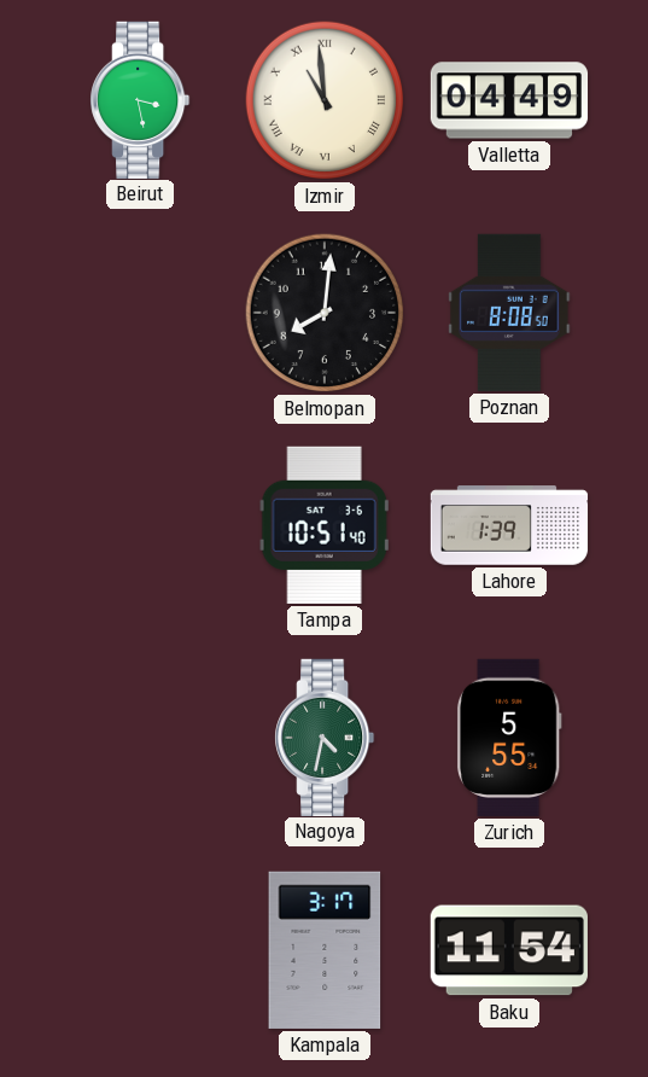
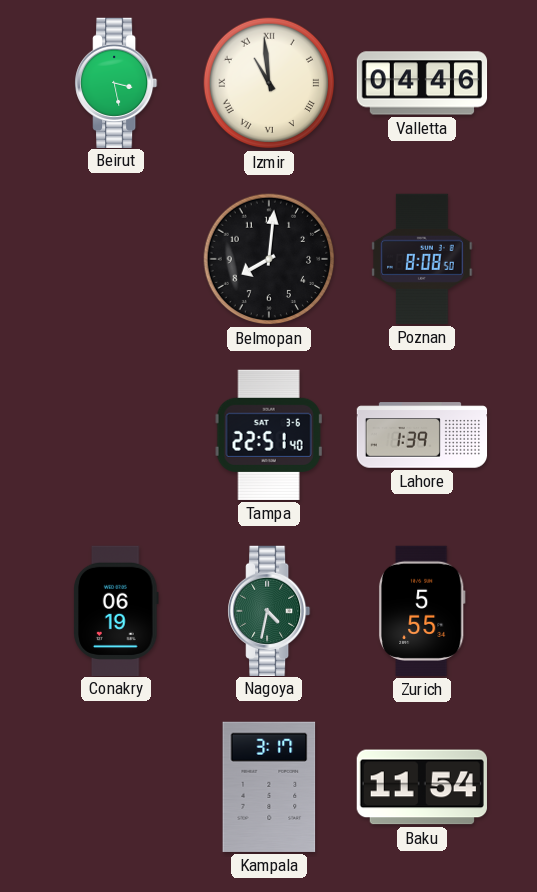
Valletta: 04:49 -> 04:46
Tampa: 10:51 -> 22:51
Conakry: none -> 06:19
